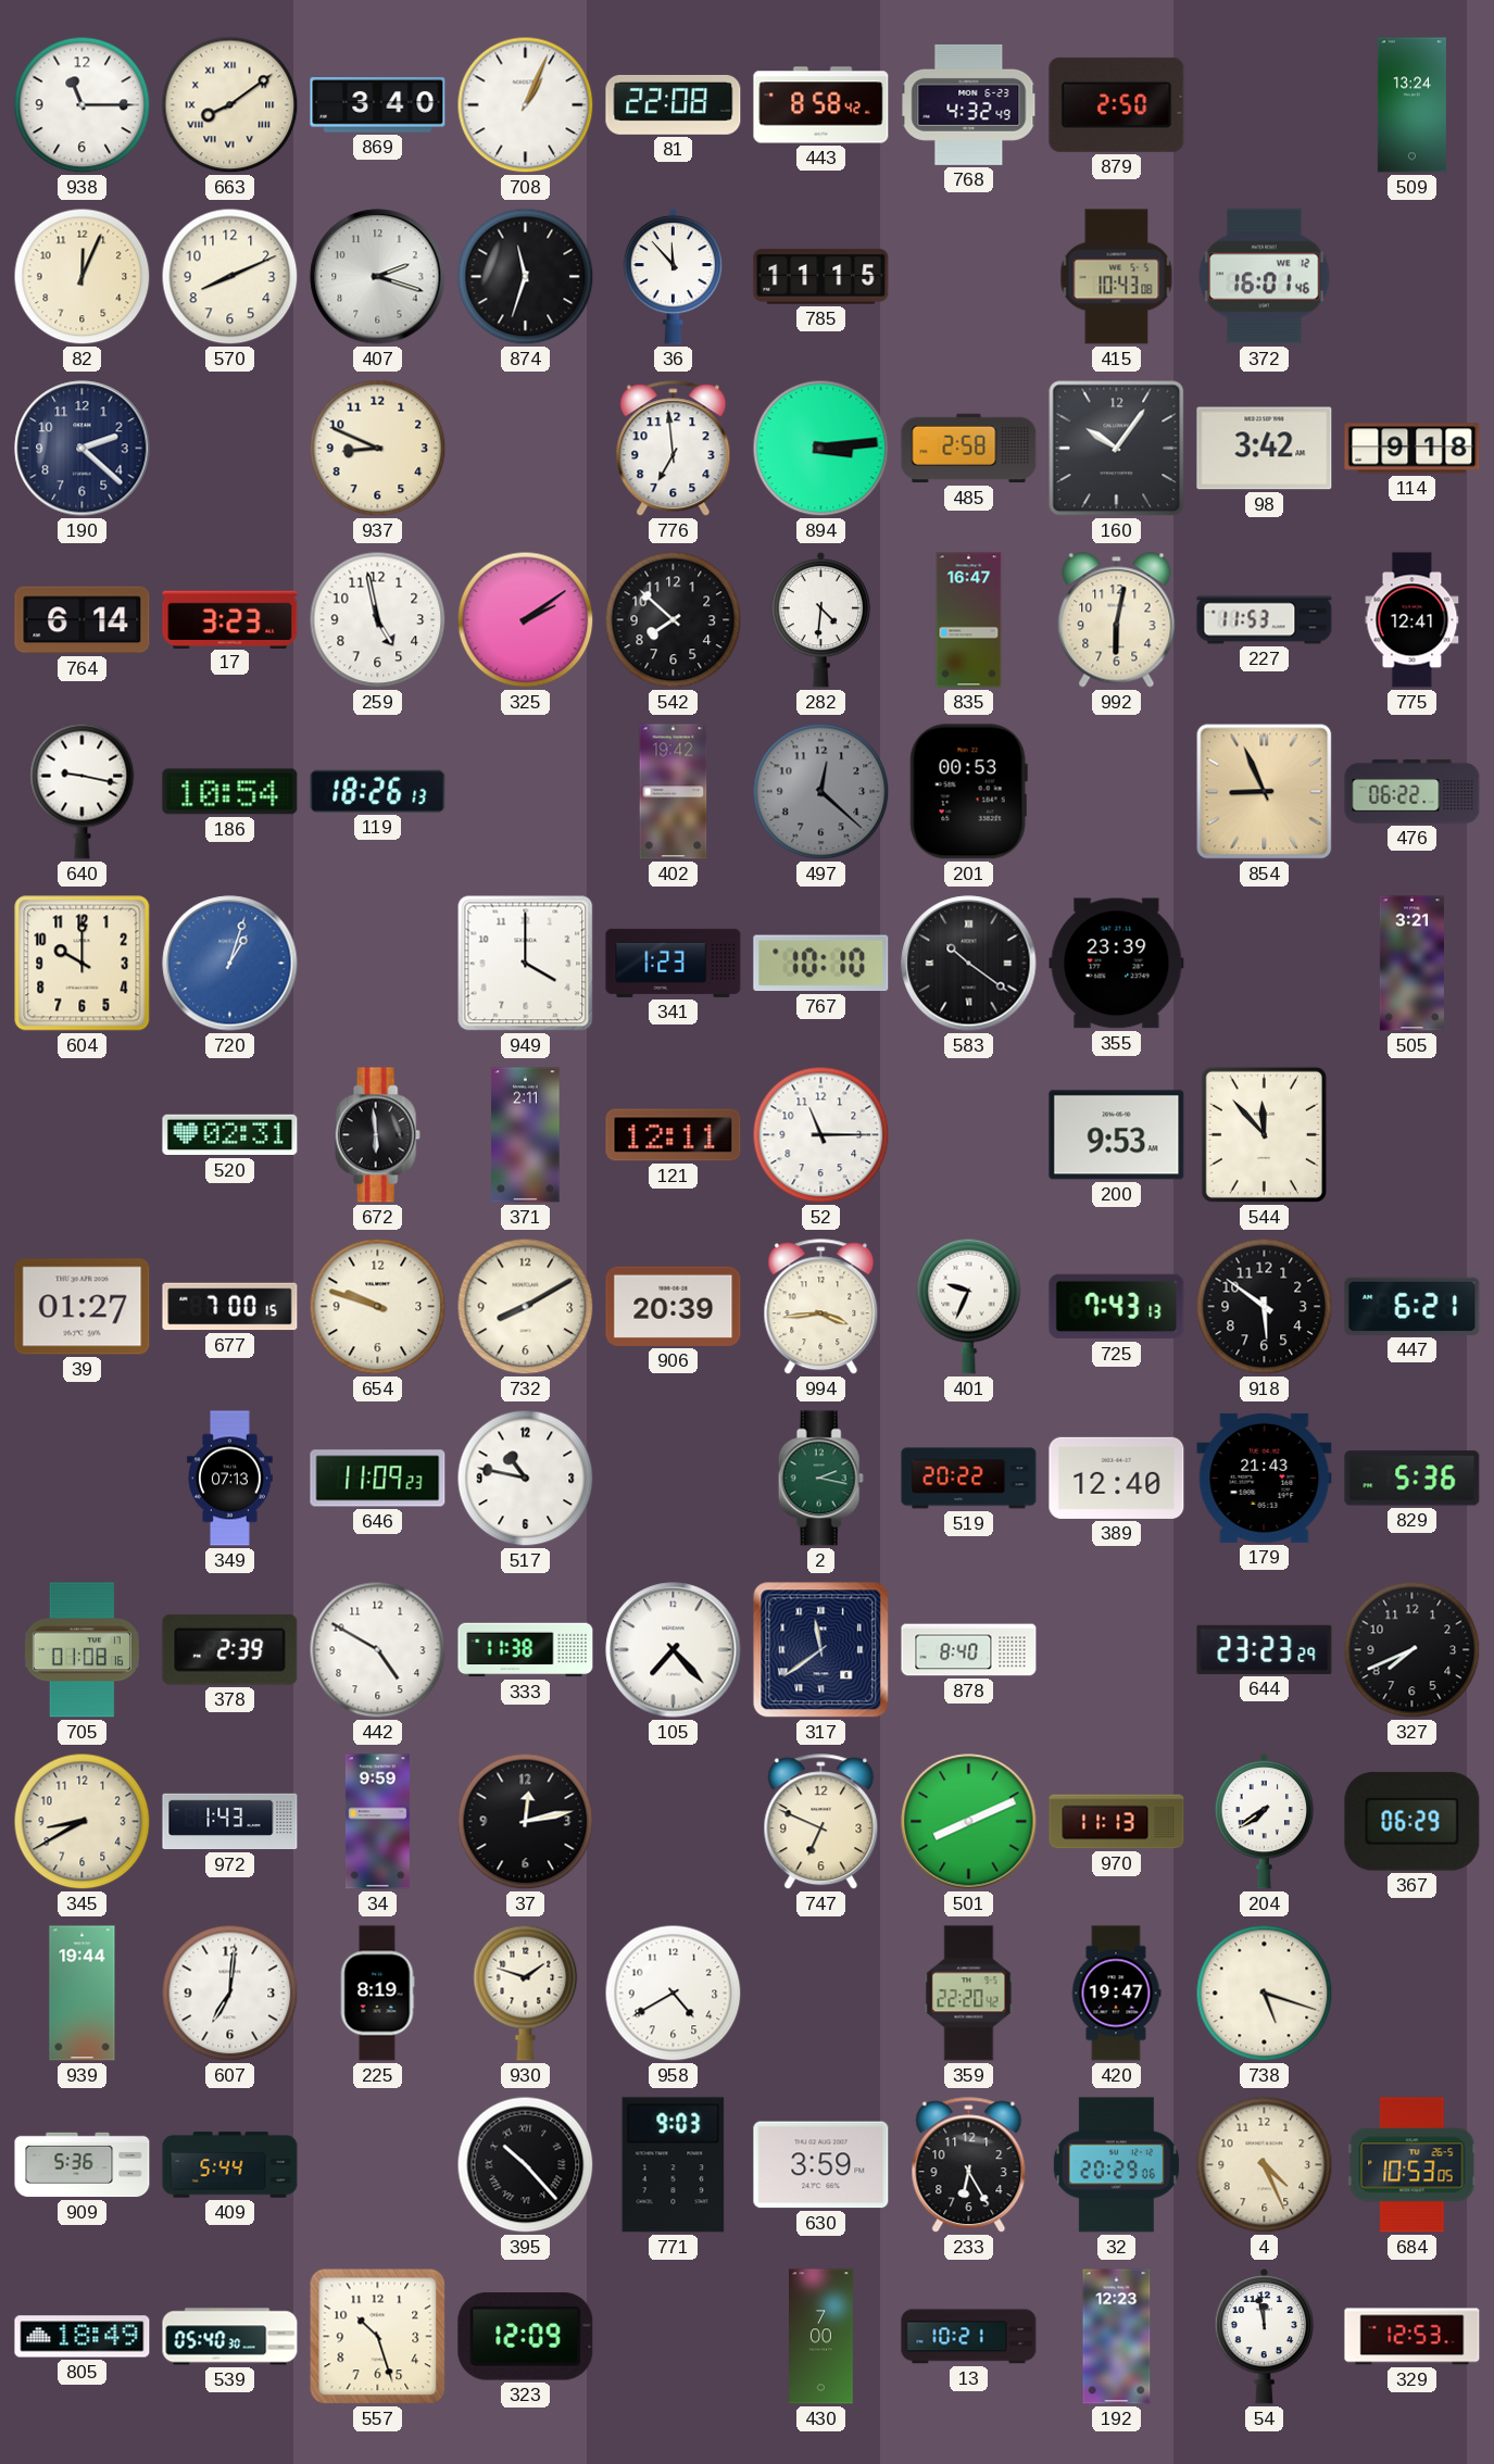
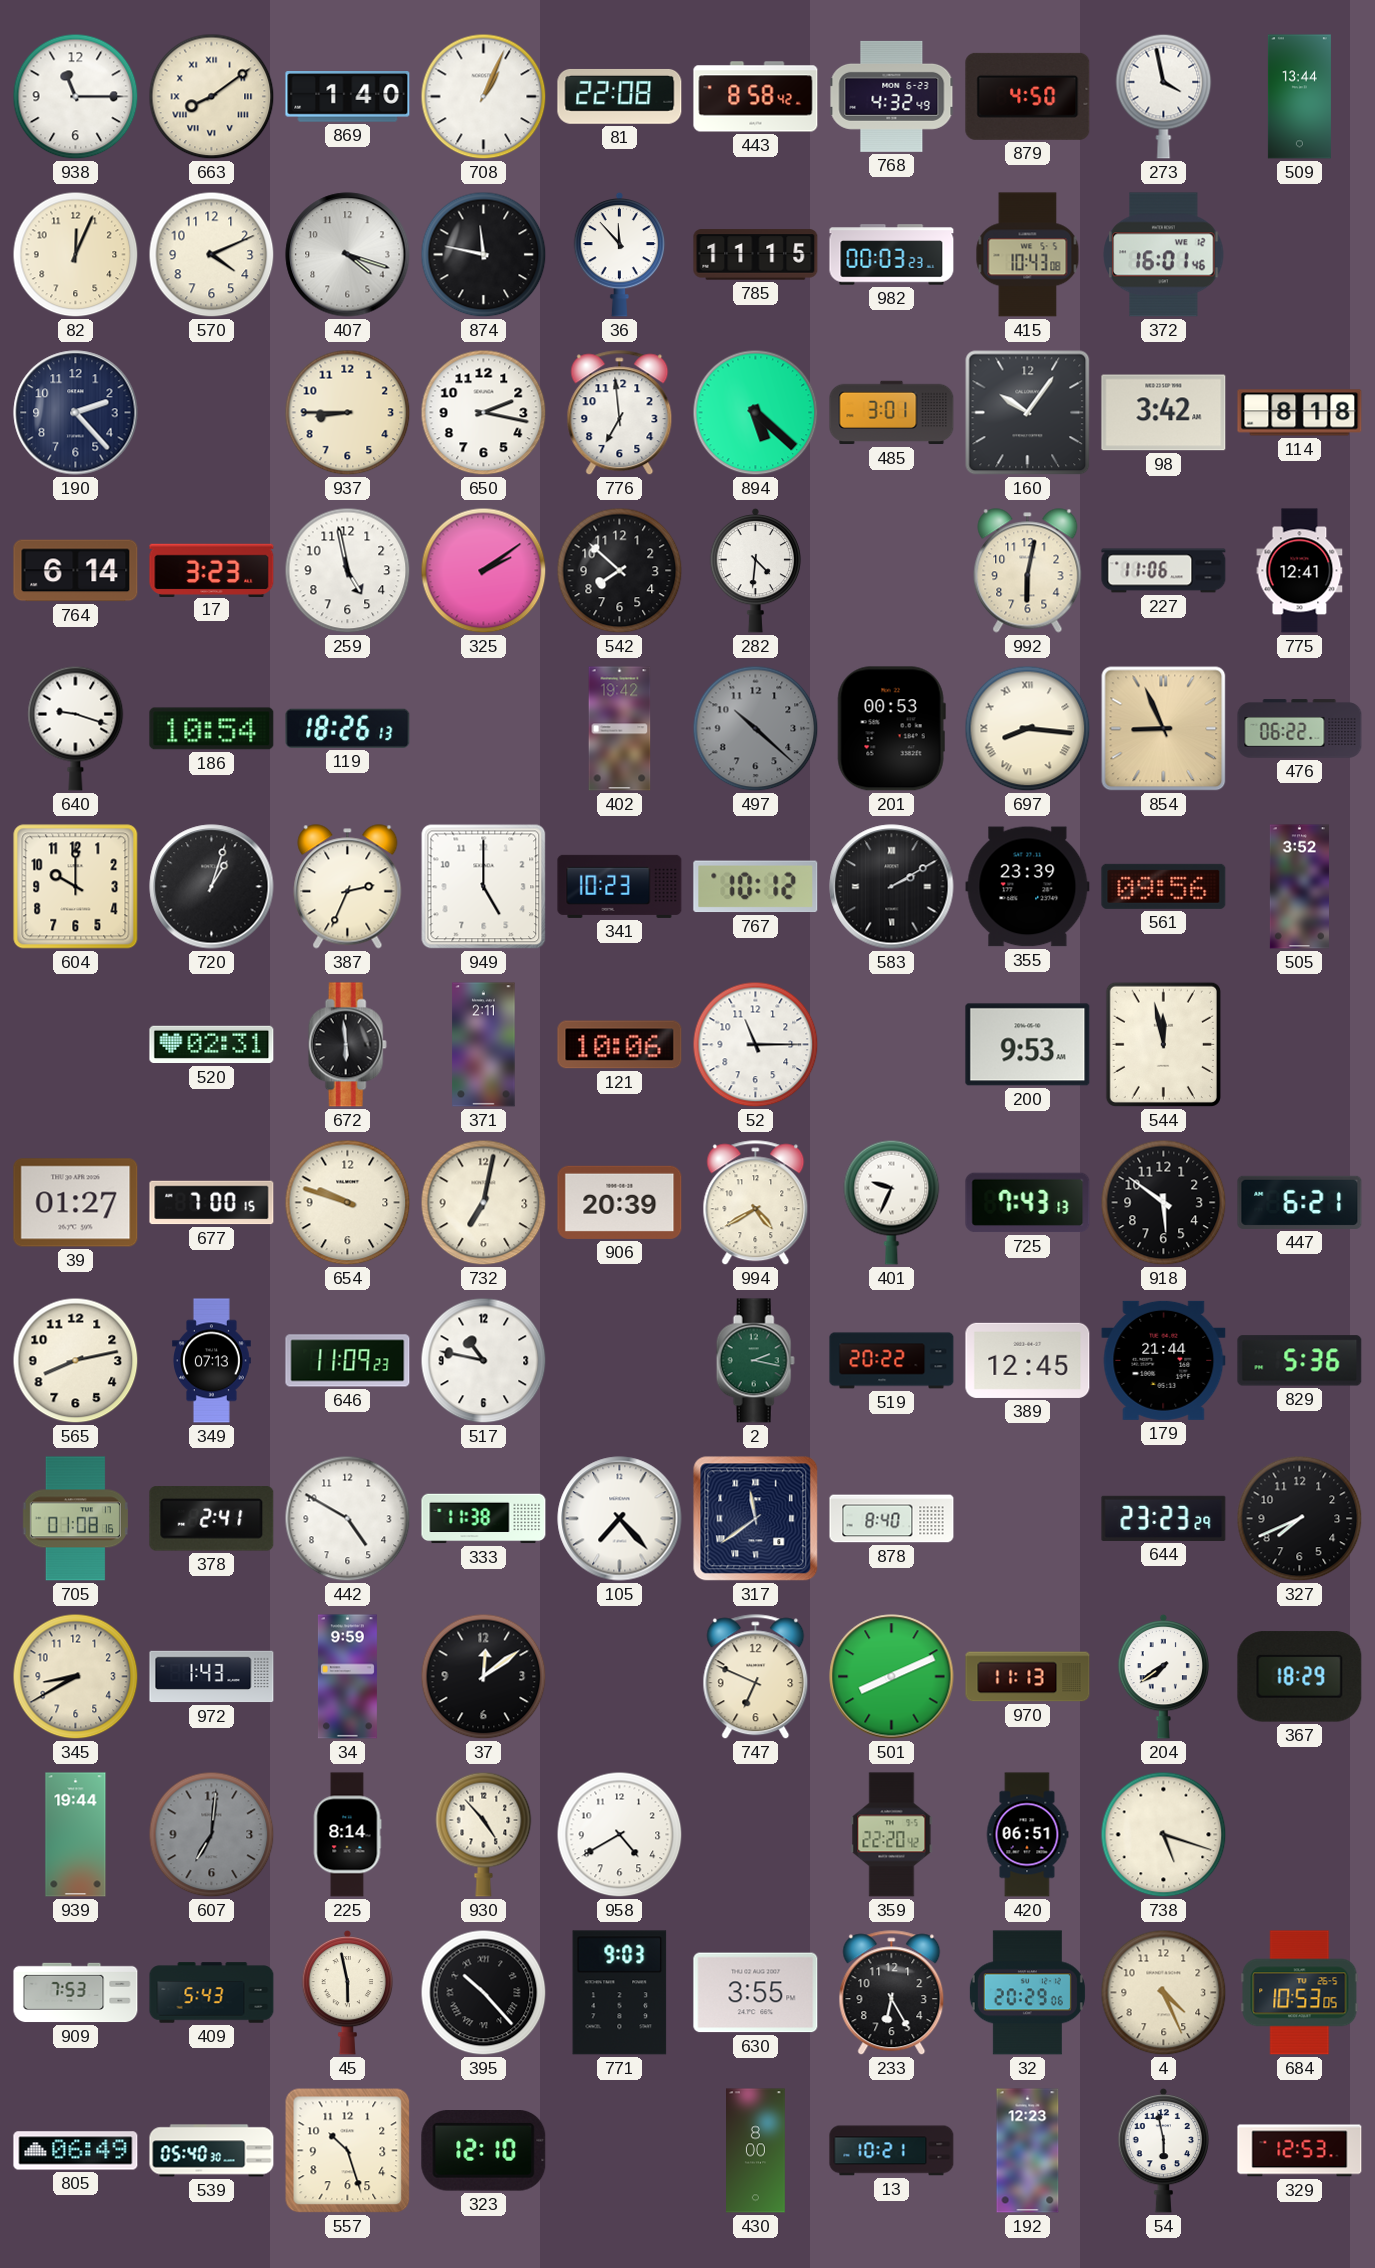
869: 3:40 -> 1:40
879: 2:50 -> 4:50
273: none -> 3:58
509: 13:24 -> 13:44
570: 8:11 -> 4:11
407: 2:18 -> 4:18
874: 11:33 -> 11:47
982: none -> 00:03
190: 2:22 -> 2:23
937: 8:49 -> 8:45
650: none -> 2:17
894: 3:14 -> 5:22
485: 2:58 -> 3:01
114: 9:18 -> 8:18
835: 16:47 -> none
227: 11:53 -> 11:06
640: 9:17 -> 9:18
497: 12:22 -> 10:22
697: none -> 8:16
720 dial: blue -> black
387: none -> 2:34
949: 4:00 -> 5:00
341: 1:23 -> 10:23
767: 10:10 -> 10:12
583: 10:21 -> 2:10
561: none -> 09:56
505: 3:21 -> 3:52
121: 12:11 -> 10:06
544: 11:53 -> 11:58
732: 8:10 -> 7:02
994: 3:44 -> 4:40
565: none -> 8:13
389: 12:40 -> 12:45
179: 21:43 -> 21:44
378: 2:39 -> 2:41
37: 12:13 -> 12:09
367: 06:29 -> 18:29
607 dial: white -> grey
225: 8:19 -> 8:14
930: 1:48 -> 4:53
420: 19:47 -> 06:51
909: 5:36 -> 7:53
409: 5:44 -> 5:43
45: none -> 5:58
630: 3:59 -> 3:55
805: 18:49 -> 06:49
323: 12:09 -> 12:10
430: 7:00 -> 8:00
54: 11:58 -> 5:58
